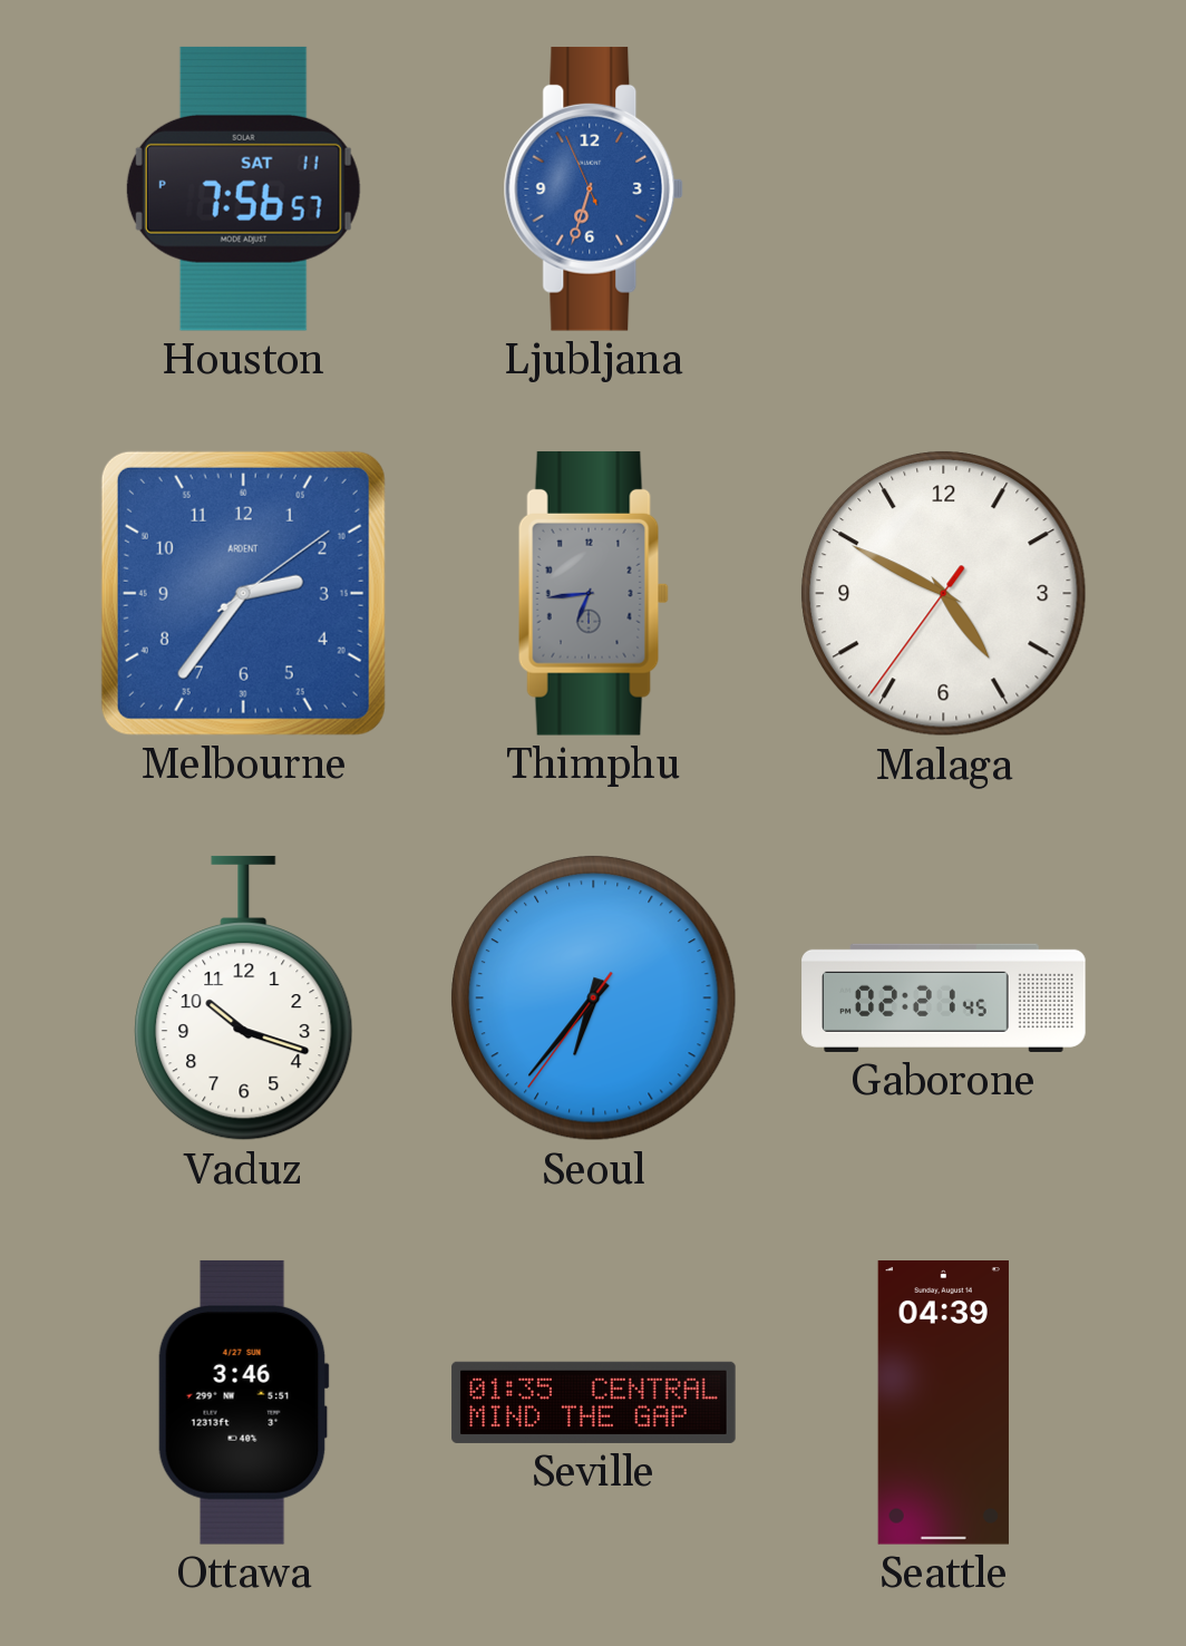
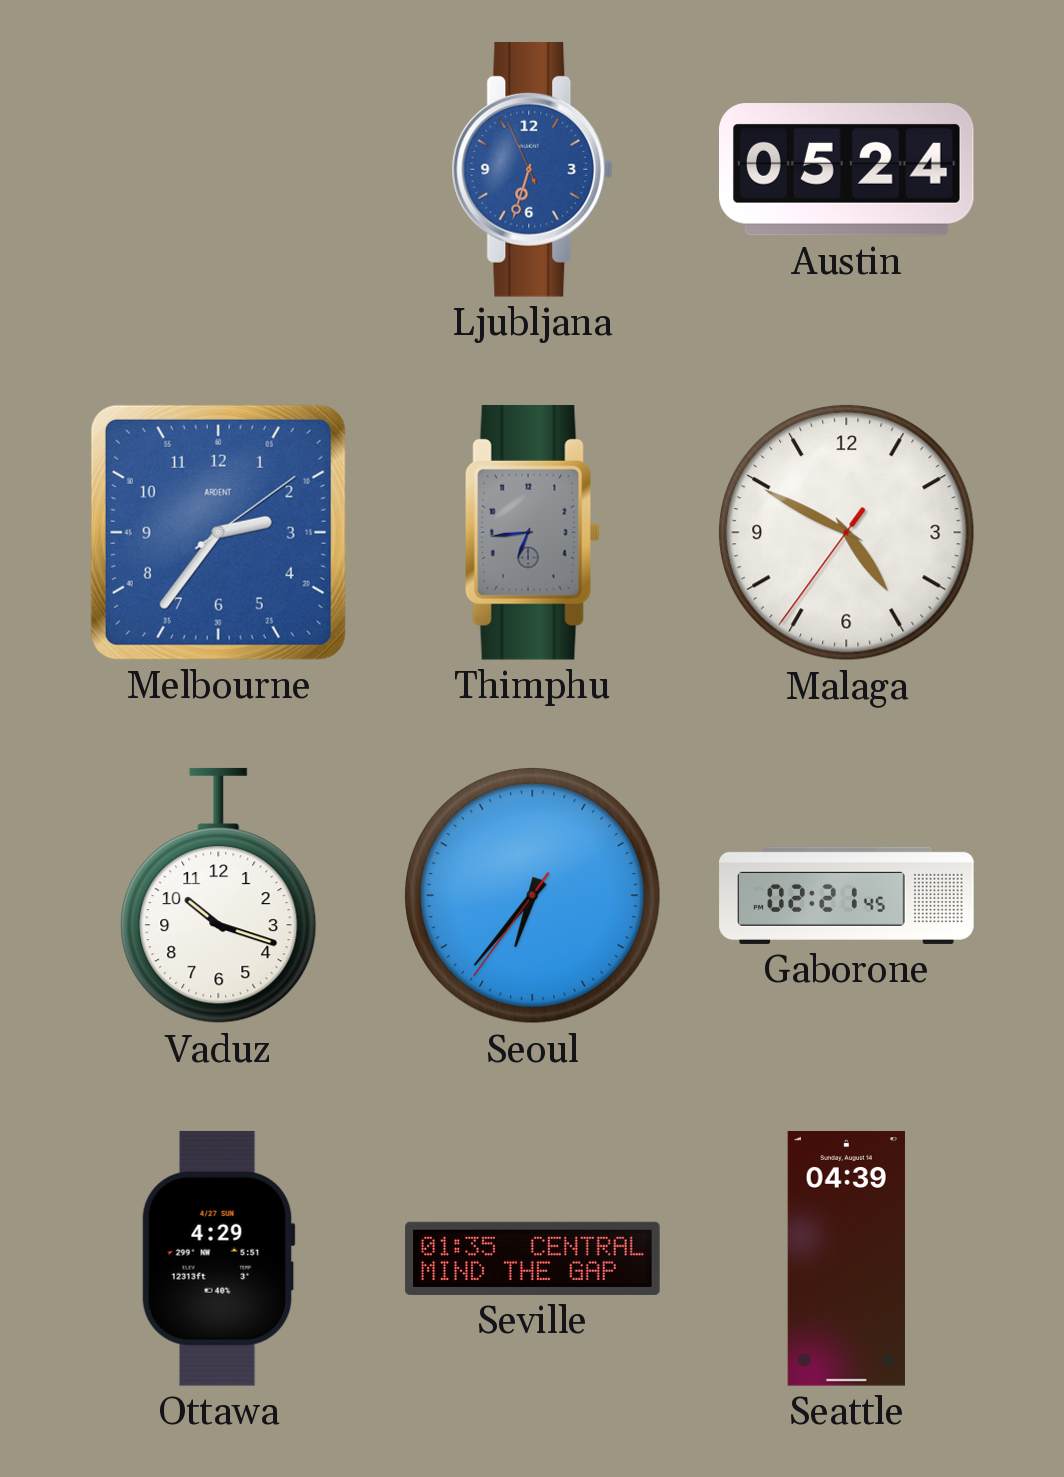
Houston: 7:56 -> none
Austin: none -> 05:24
Ottawa: 3:46 -> 4:29
